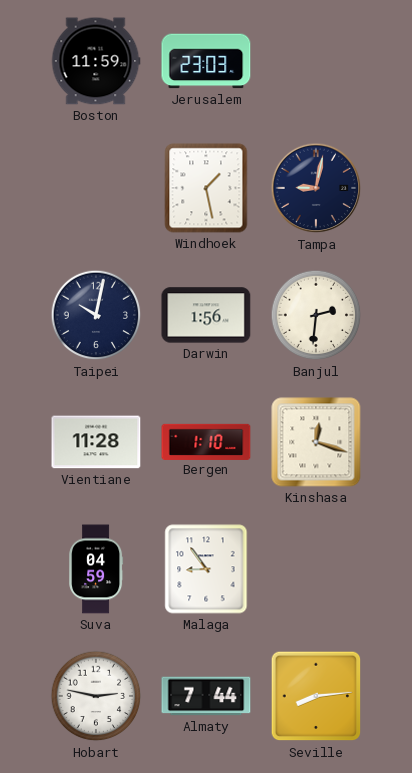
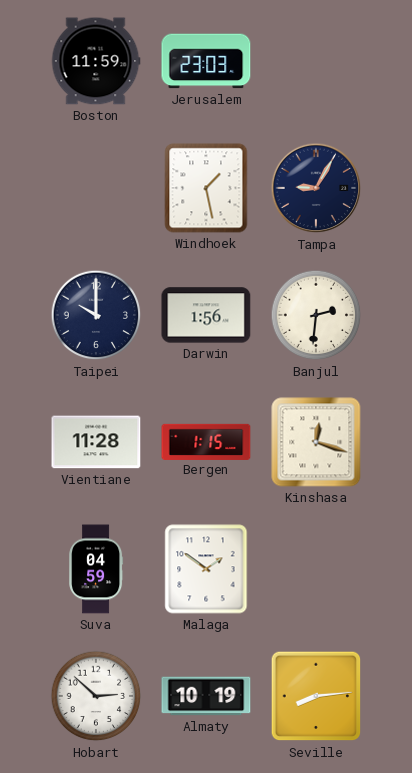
Tampa: 9:02 -> 9:05
Taipei: 10:02 -> 10:00
Bergen: 1:10 -> 1:15
Malaga: 8:54 -> 1:51
Hobart: 2:47 -> 2:52
Almaty: 7:44 -> 10:19
